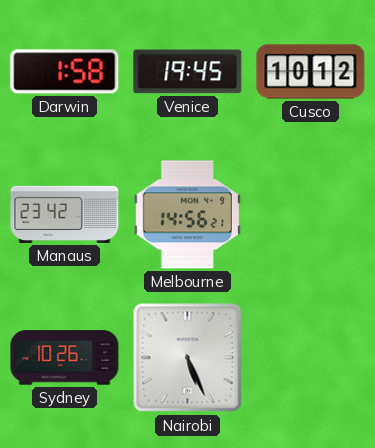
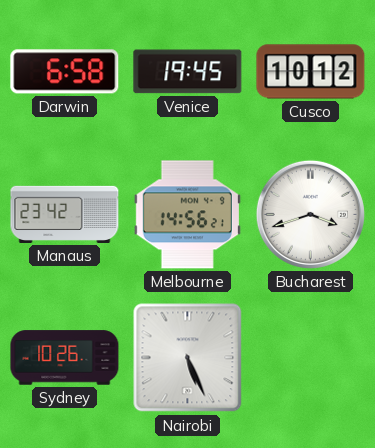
Darwin: 1:58 -> 6:58
Bucharest: none -> 3:42
